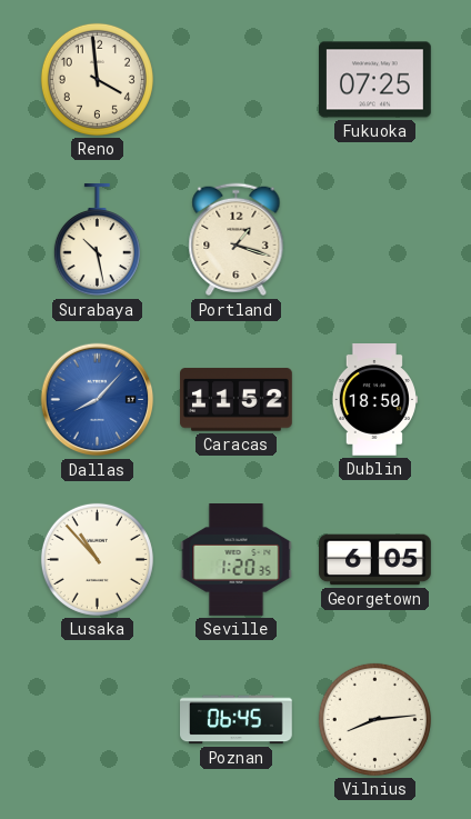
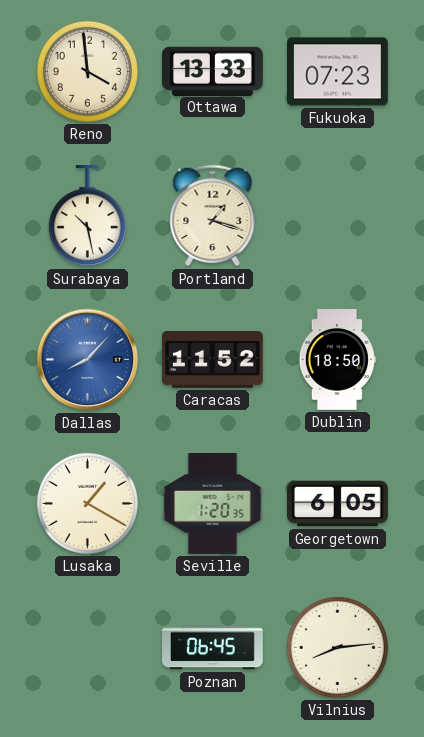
Ottawa: none -> 13:33
Fukuoka: 07:25 -> 07:23
Lusaka: 10:53 -> 1:20
